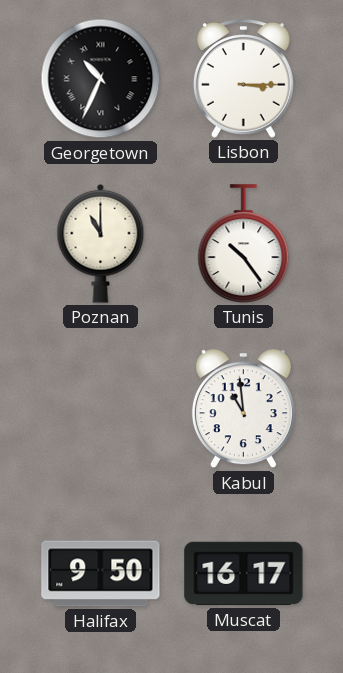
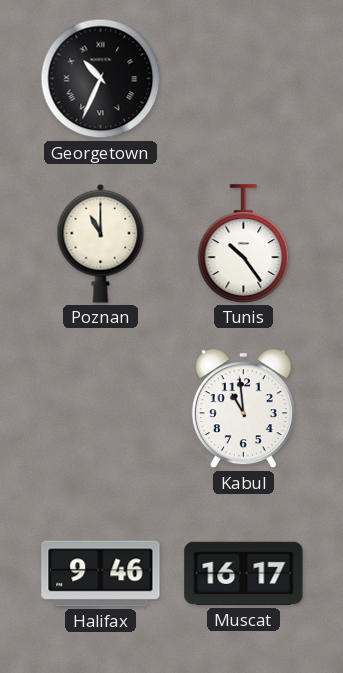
Lisbon: 3:15 -> none
Halifax: 9:50 -> 9:46
